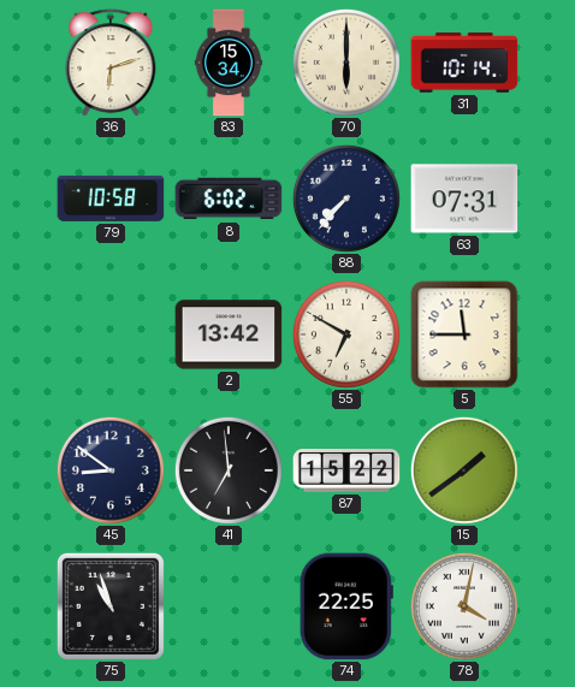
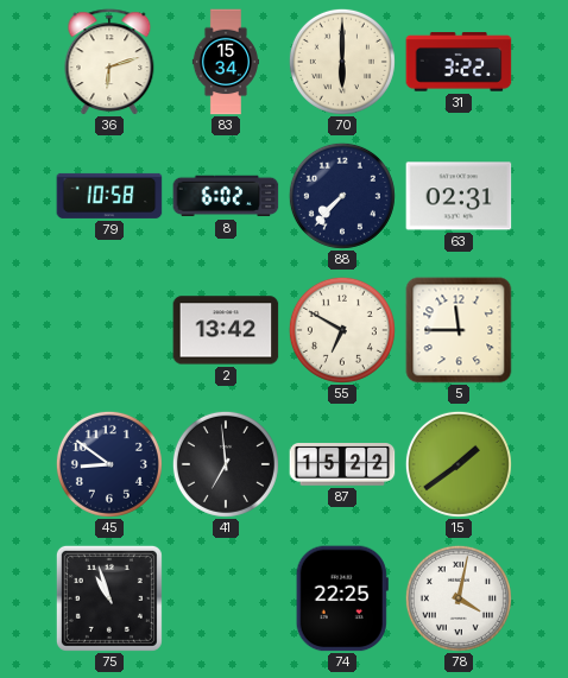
31: 10:14 -> 3:22
63: 07:31 -> 02:31
